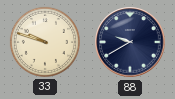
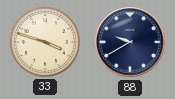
33: 9:48 -> 3:48
